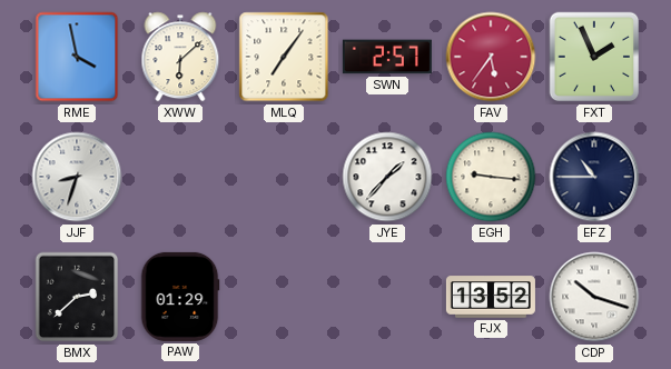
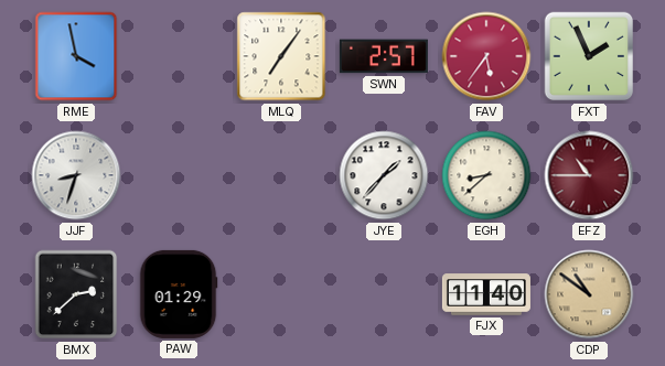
XWW: 6:08 -> none
EGH: 9:16 -> 8:38
EFZ dial: navy -> burgundy
FJX: 13:52 -> 11:40
CDP: 10:18 -> 10:51
CDP dial: white -> champagne
